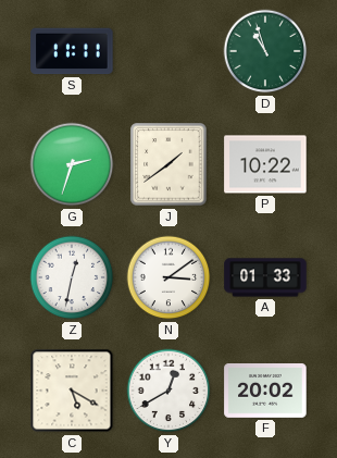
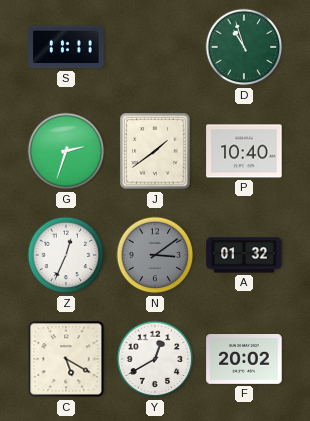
P: 10:22 -> 10:40
Z: 12:32 -> 12:34
N dial: white -> grey
A: 01:33 -> 01:32
